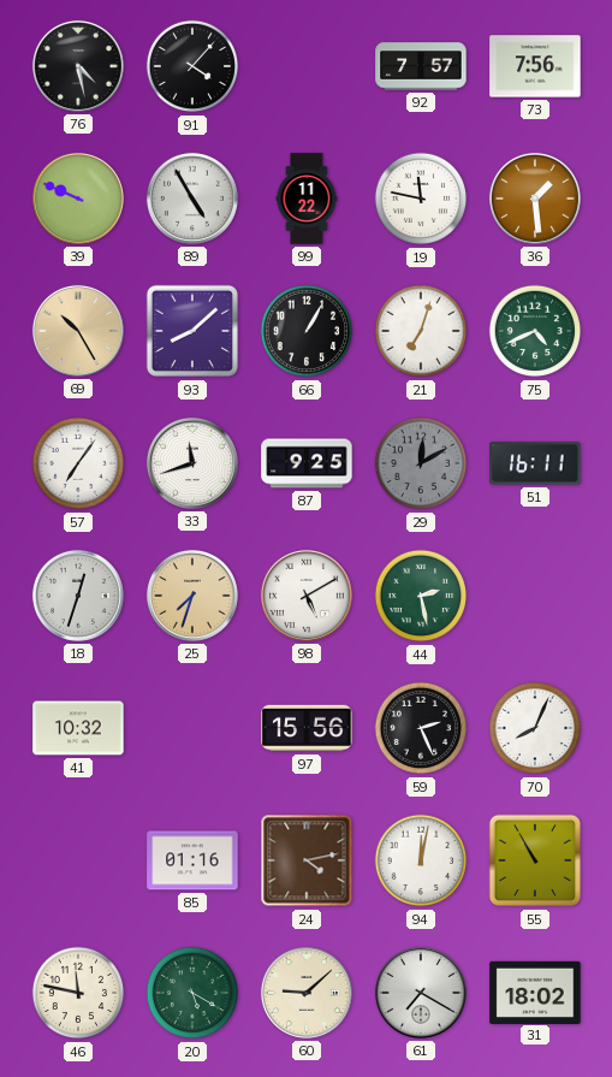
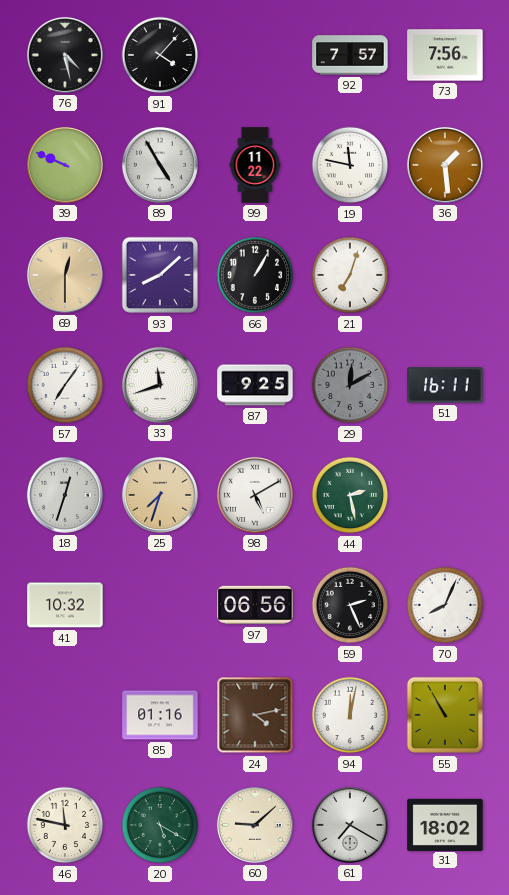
69: 10:25 -> 12:30
75: 4:41 -> none
97: 15:56 -> 06:56
